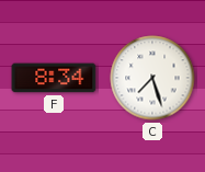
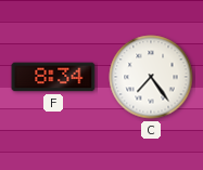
C: 7:27 -> 7:24
